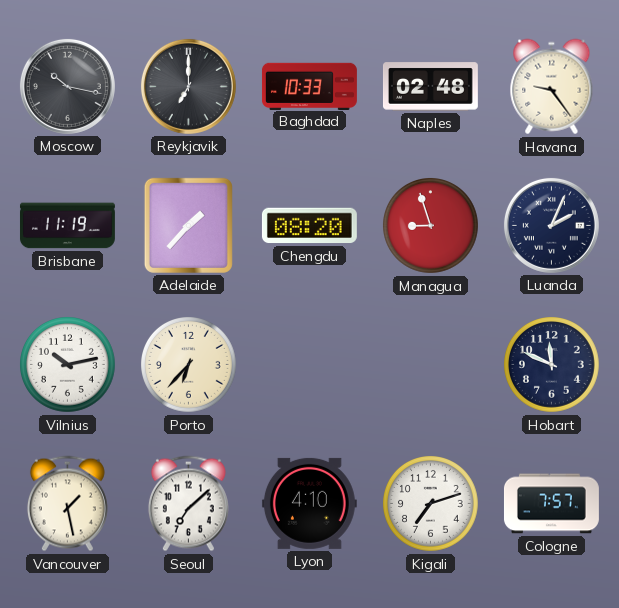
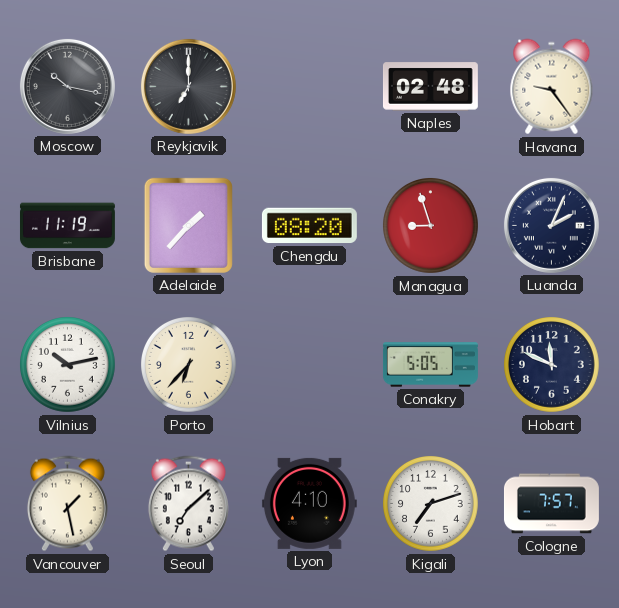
Baghdad: 10:33 -> none
Conakry: none -> 5:05
